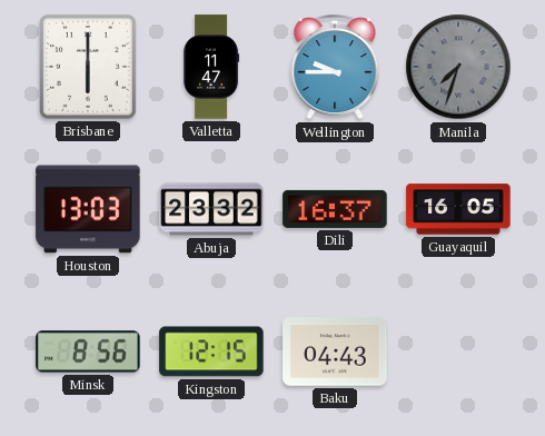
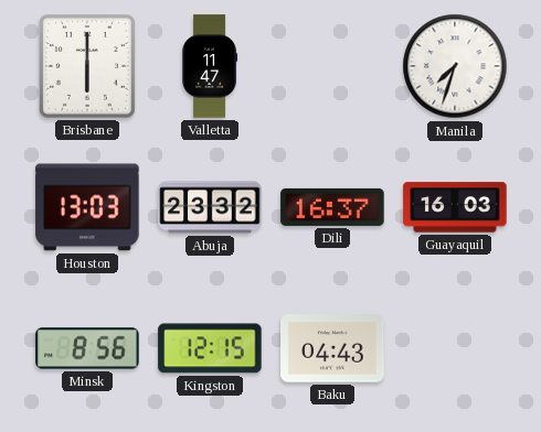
Wellington: 9:45 -> none
Manila dial: grey -> white
Guayaquil: 16:05 -> 16:03
